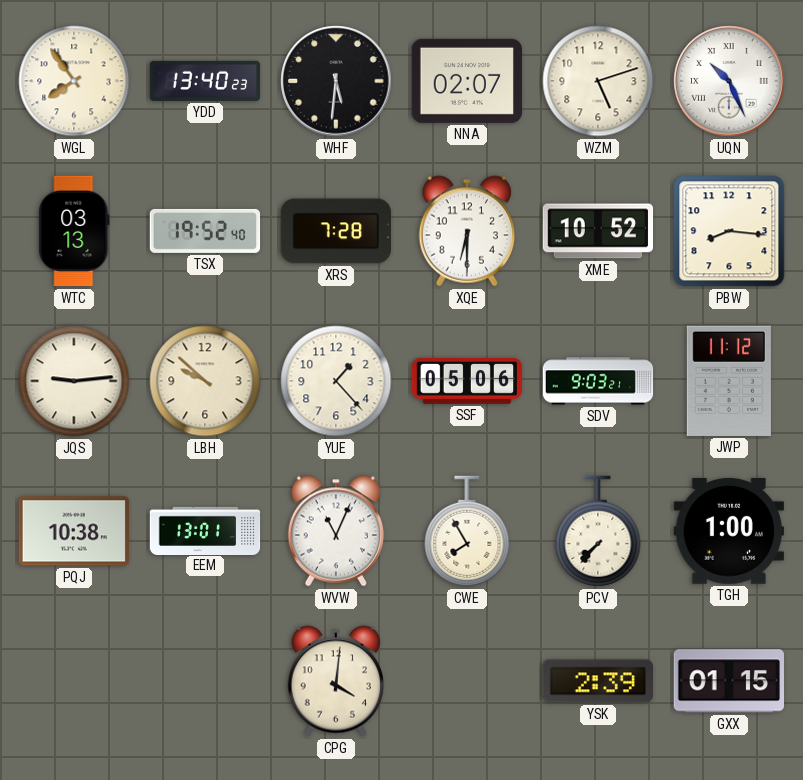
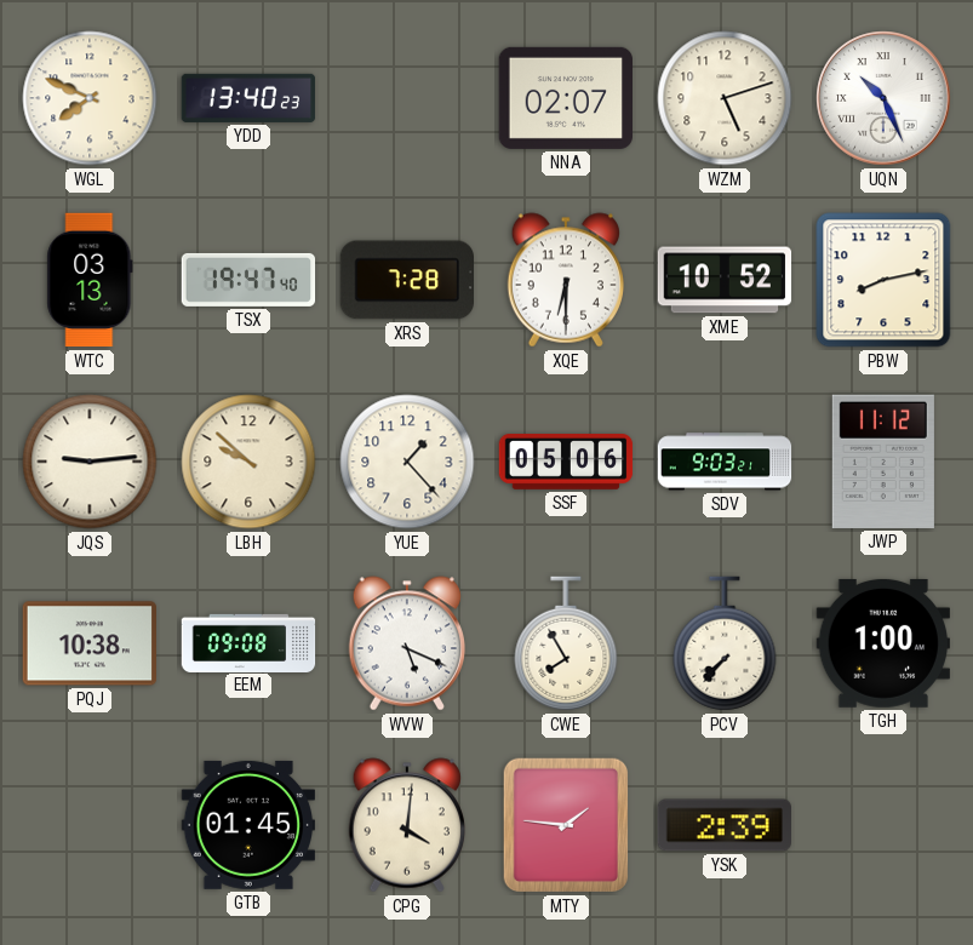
WGL: 7:54 -> 7:49
WHF: 5:31 -> none
TSX: 19:52 -> 19:47
PBW: 8:16 -> 8:13
EEM: 13:01 -> 09:08
WVW: 11:04 -> 5:19
GTB: none -> 01:45
MTY: none -> 1:46
GXX: 01:15 -> none
